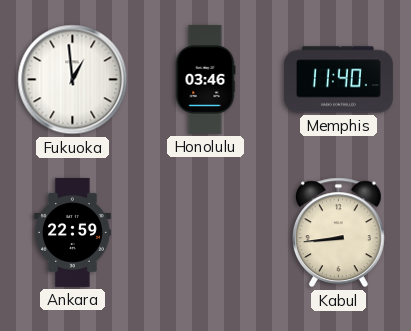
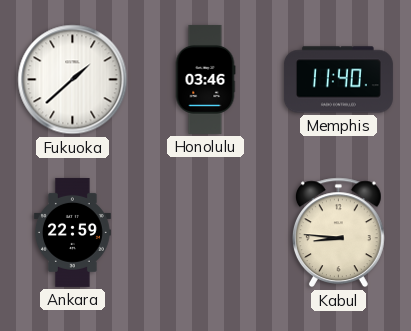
Fukuoka: 12:59 -> 1:38
Kabul: 8:44 -> 8:46
